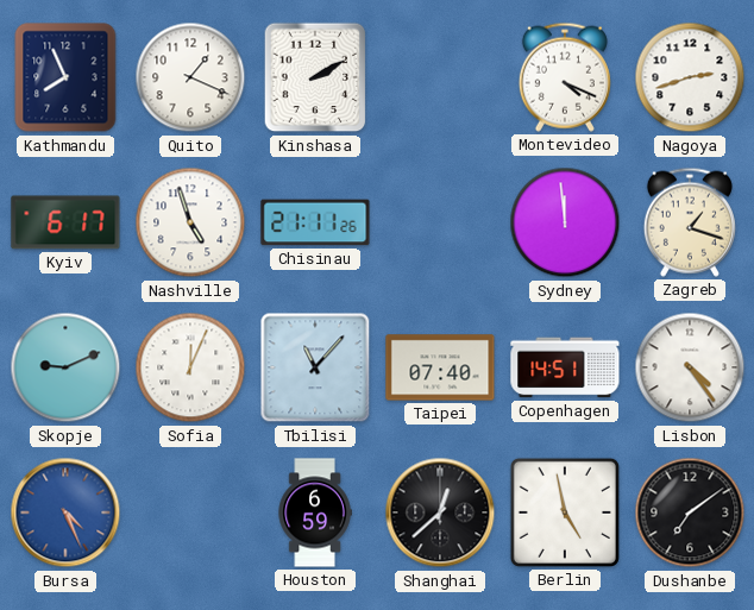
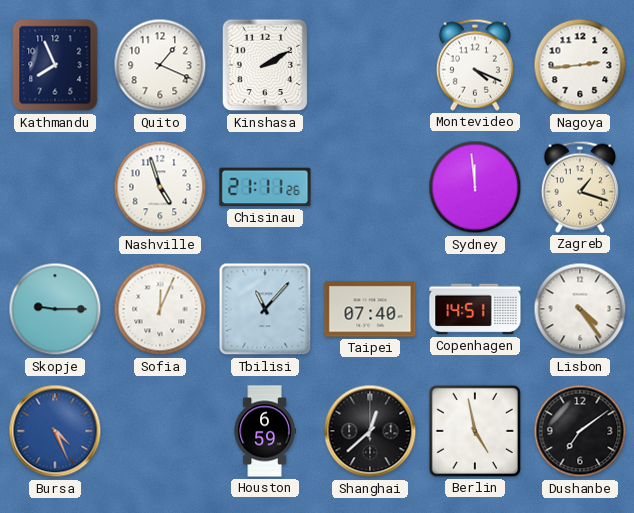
Nagoya: 2:42 -> 2:44
Kyiv: 6:17 -> none
Skopje: 9:11 -> 9:15
